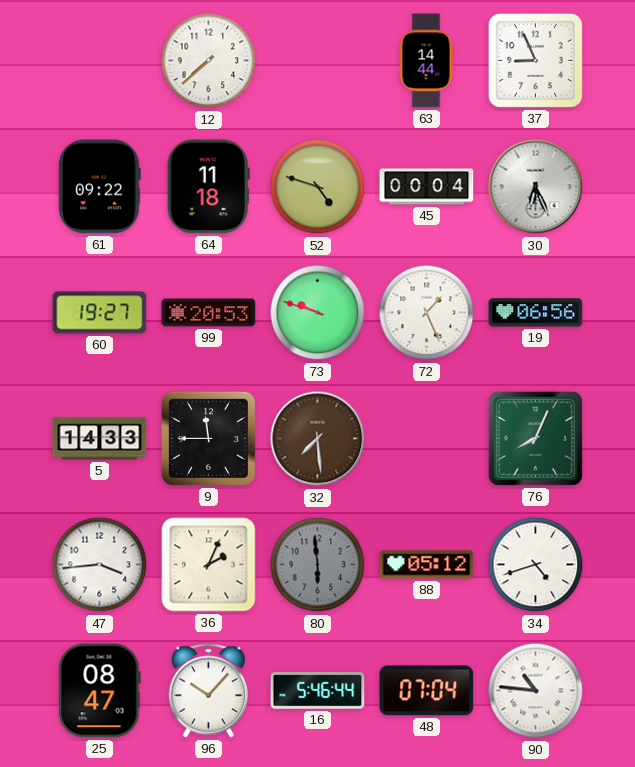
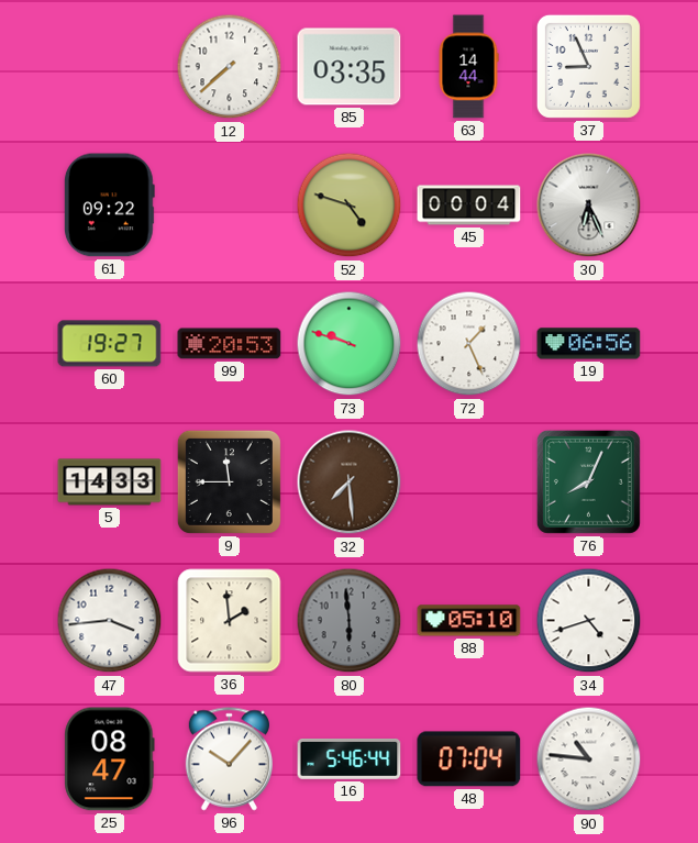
85: none -> 03:35
64: 11:18 -> none
36: 2:04 -> 1:59
88: 05:12 -> 05:10
